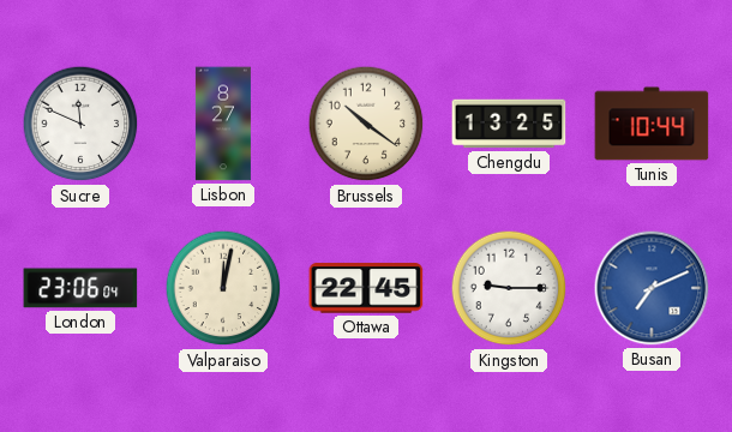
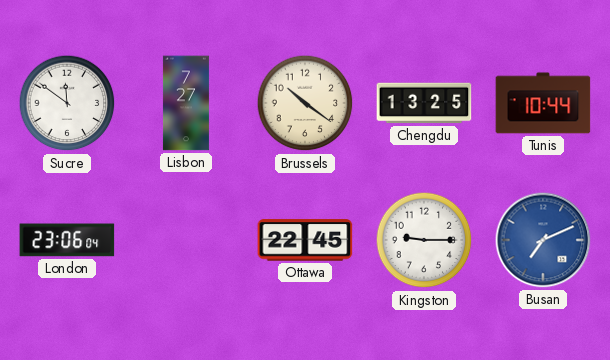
Sucre: 11:49 -> 11:51
Lisbon: 8:27 -> 7:27
Valparaiso: 12:02 -> none
